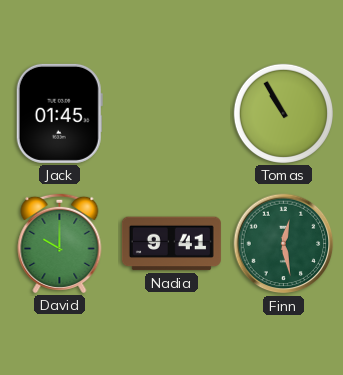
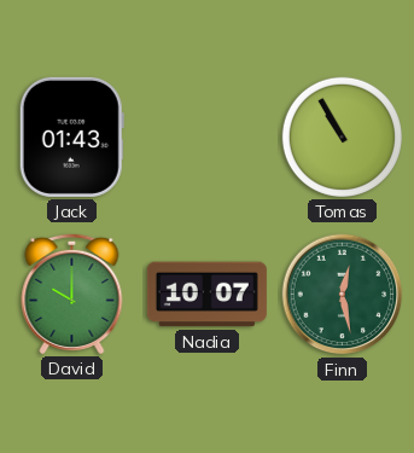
Jack: 01:45 -> 01:43
Nadia: 9:41 -> 10:07
